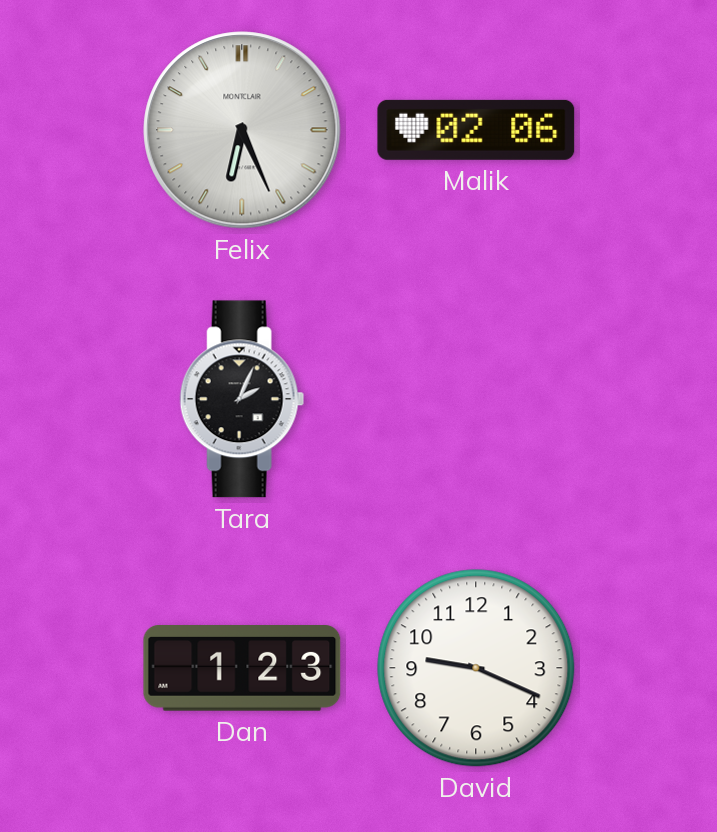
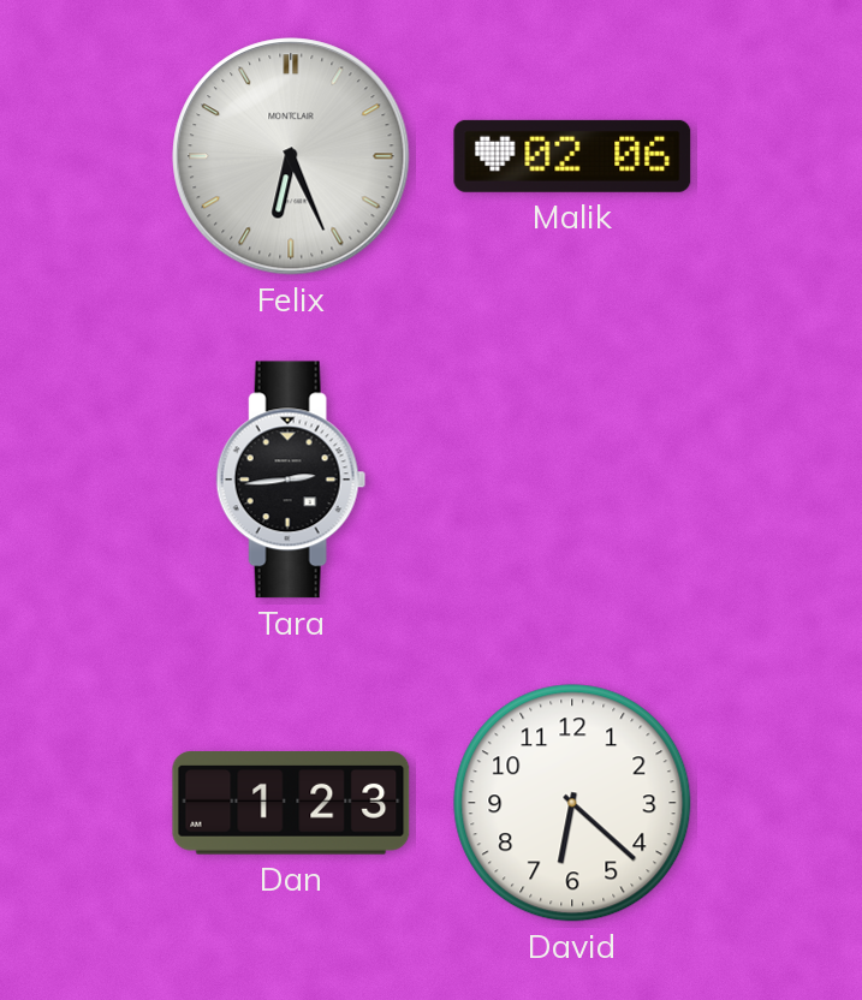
Tara: 2:04 -> 2:44
David: 9:19 -> 6:22
